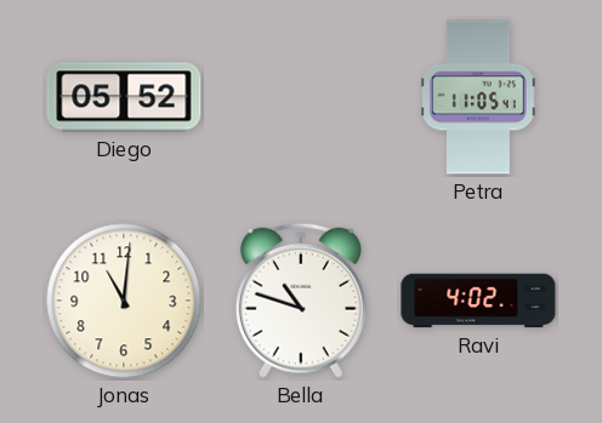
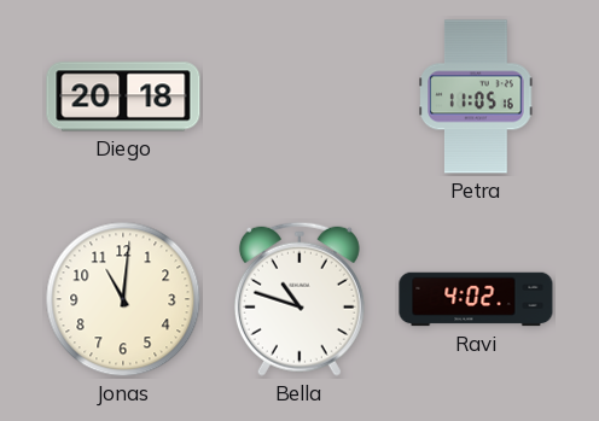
Diego: 05:52 -> 20:18
Petra: 11:05:41 -> 11:05:16
